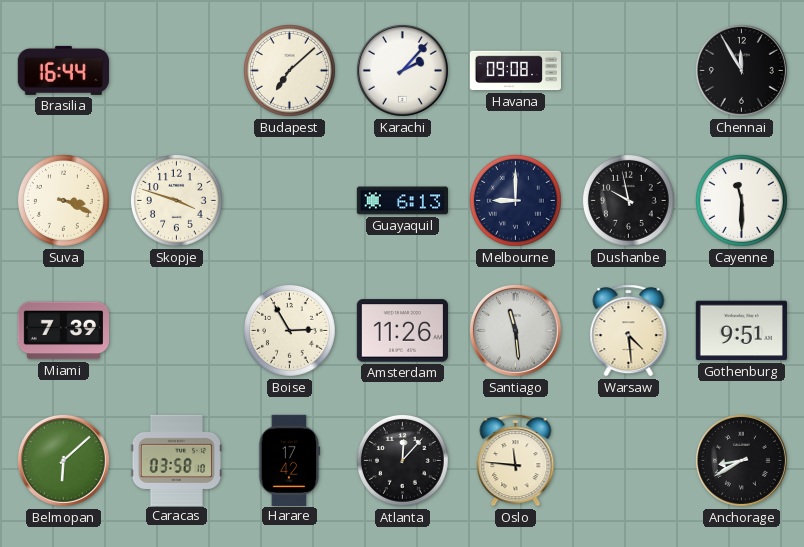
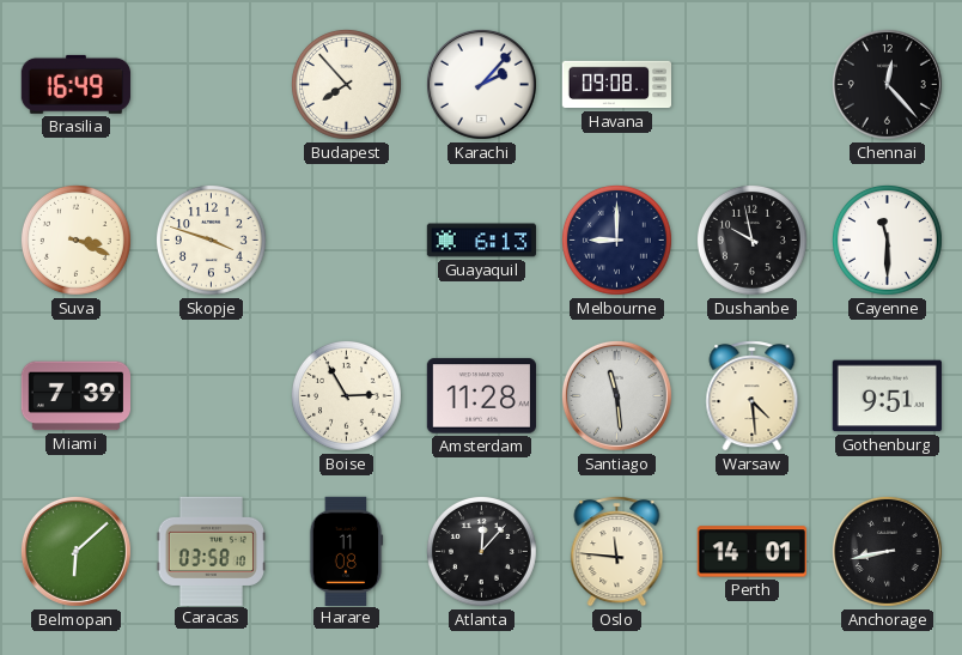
Brasilia: 16:44 -> 16:49
Budapest: 7:08 -> 7:53
Chennai: 11:55 -> 12:23
Amsterdam: 11:26 -> 11:28
Harare: 17:42 -> 11:08
Perth: none -> 14:01
Anchorage: 8:40 -> 8:43
